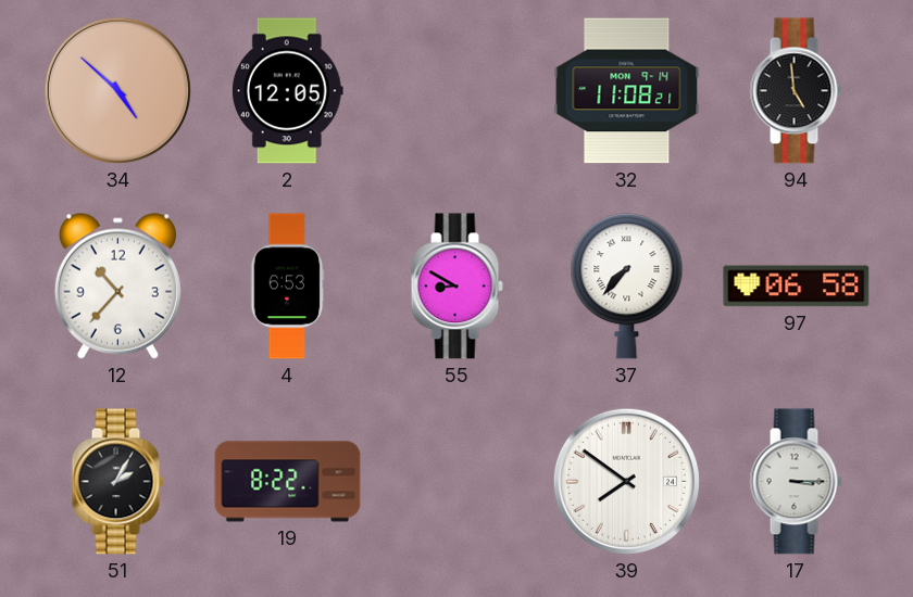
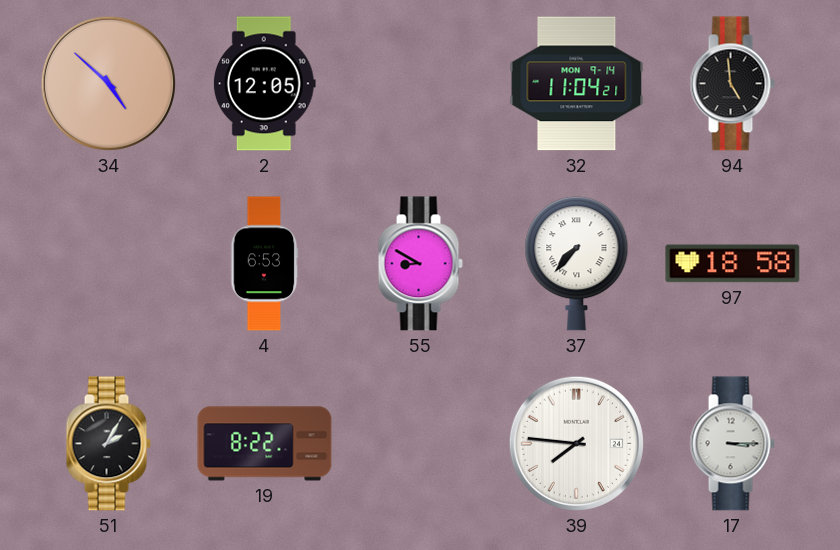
32: 11:08 -> 11:04
12: 10:37 -> none
97: 06:58 -> 18:58
39: 7:51 -> 7:46
